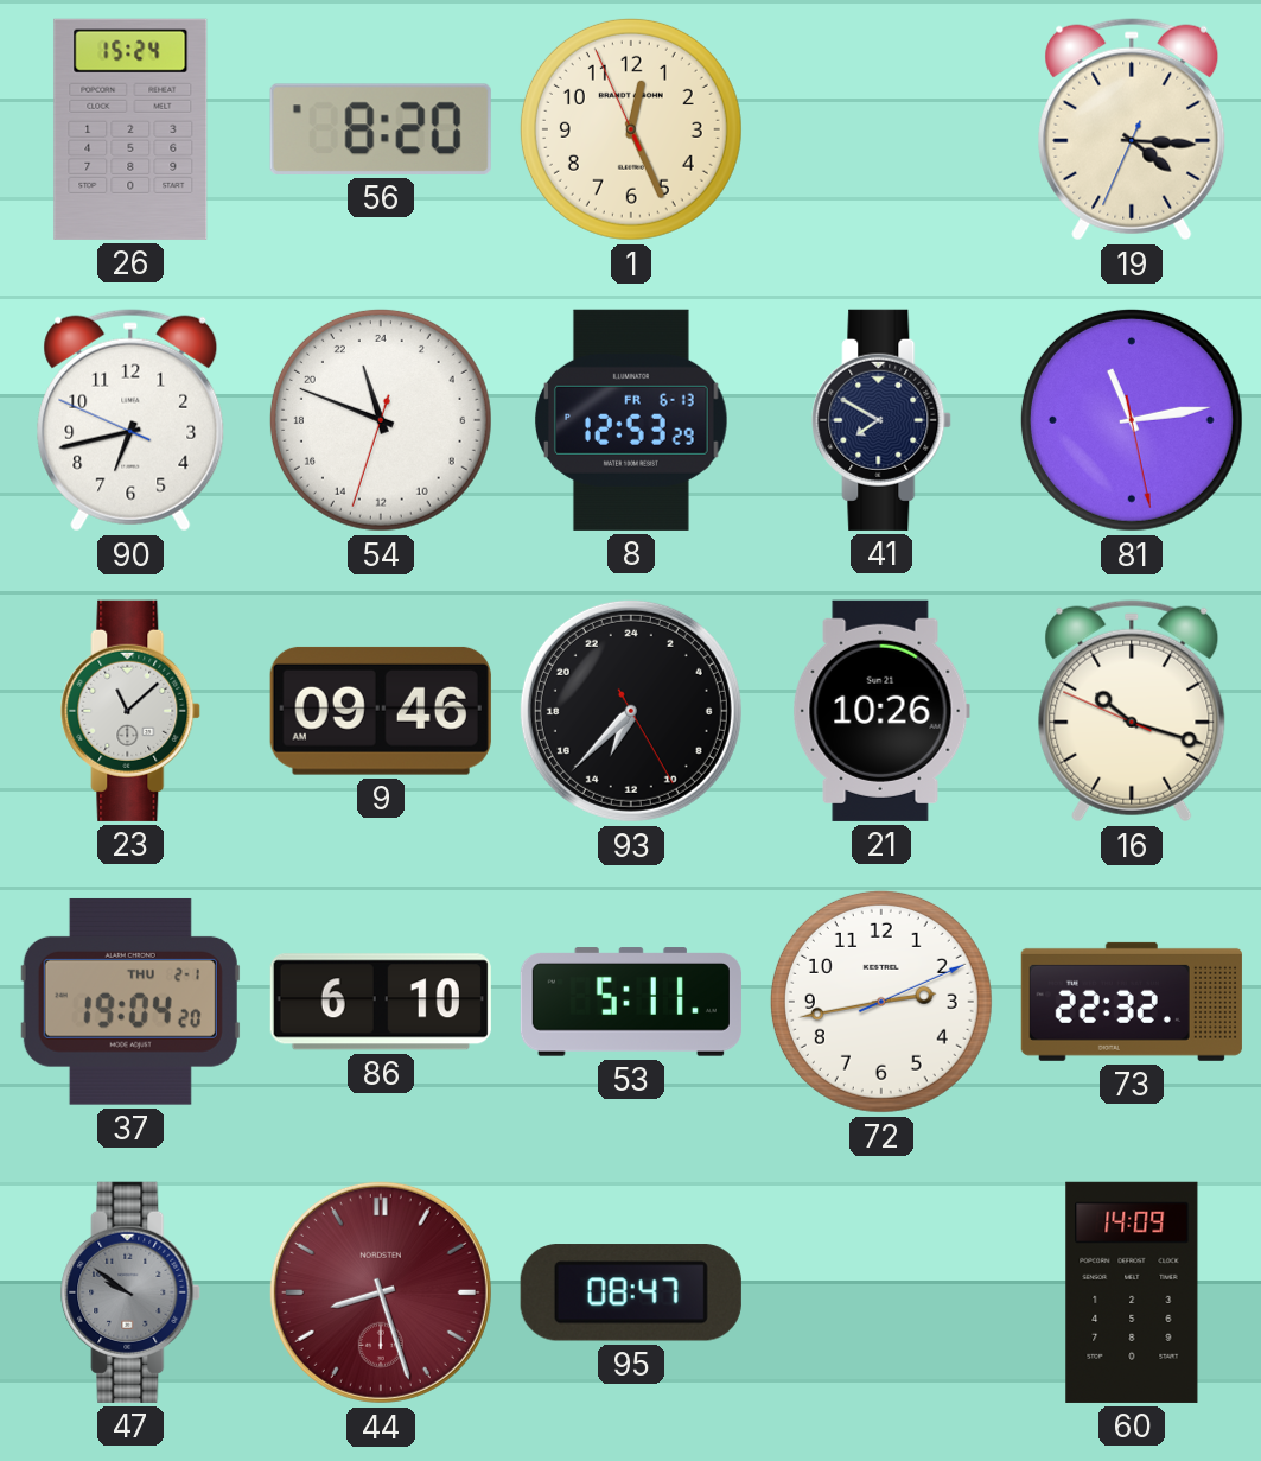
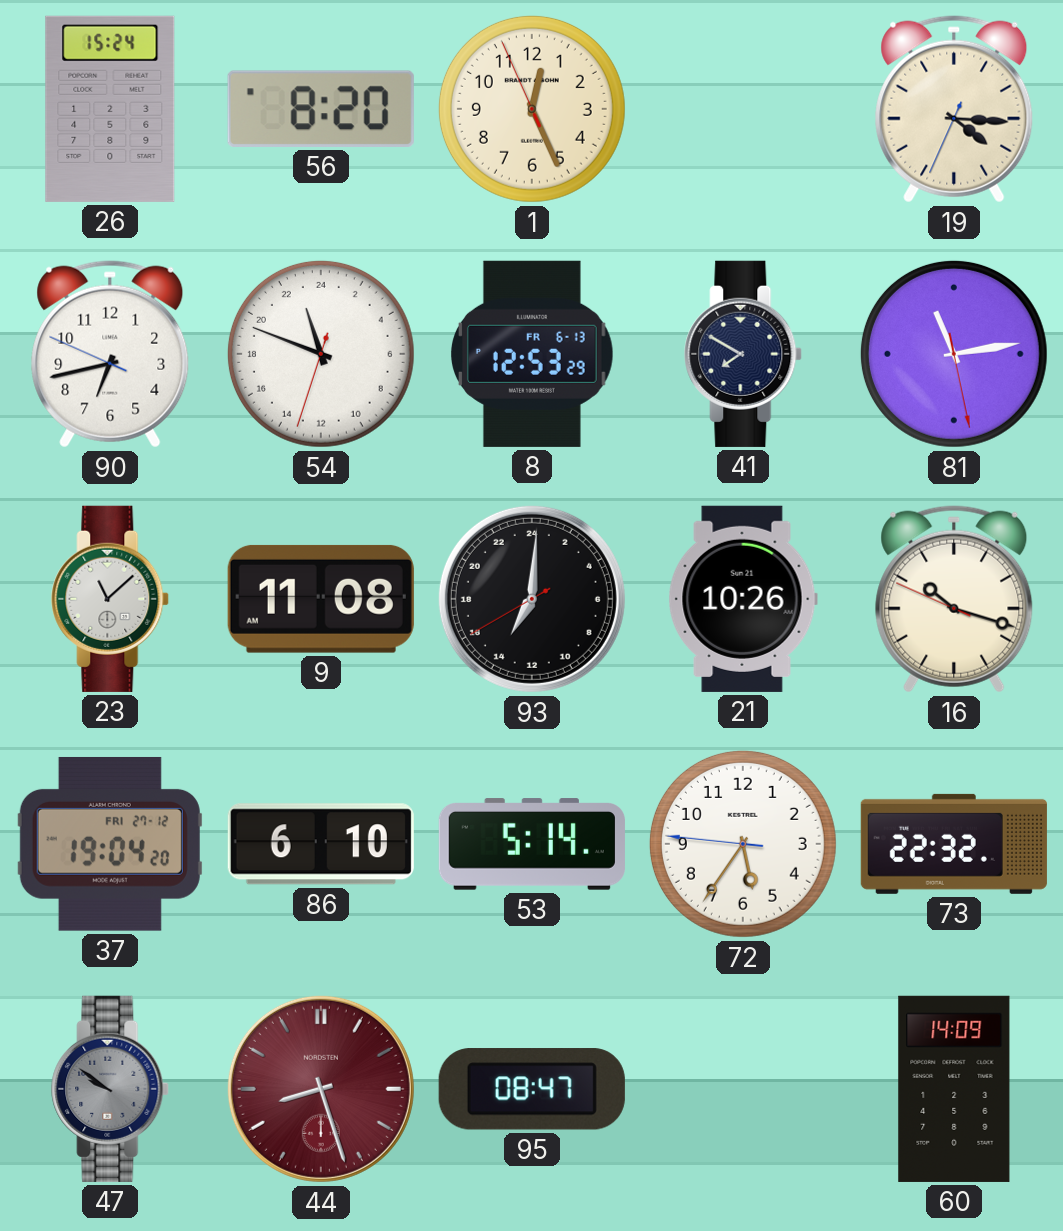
9: 09:46 -> 11:08
93: 13:37 -> 14:00
37 date: THU 2-1 -> FRI 27-12
53: 5:11 -> 5:14
72: 2:43 -> 5:35
